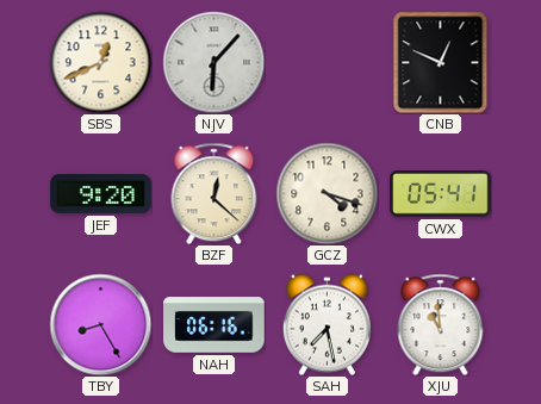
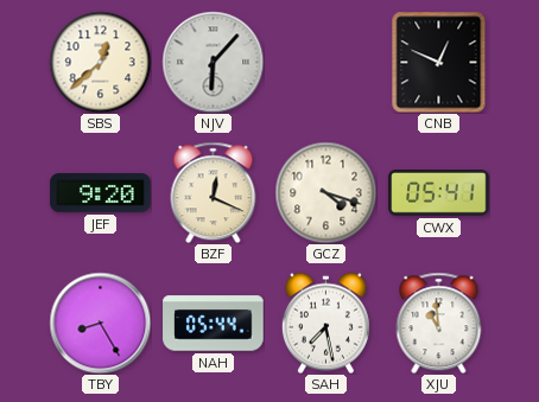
SBS: 12:41 -> 12:38
BZF: 12:22 -> 12:19
NAH: 06:16 -> 05:44
